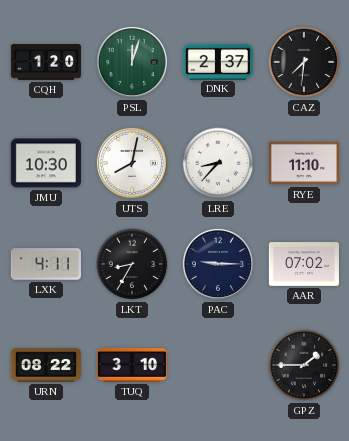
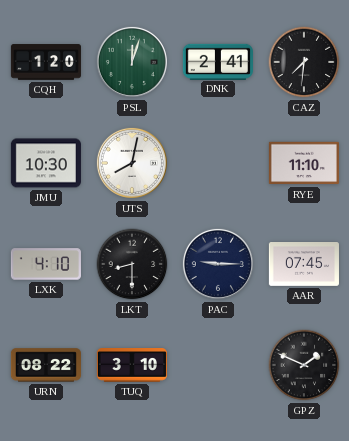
DNK: 2:37 -> 2:41
LRE: 8:37 -> none
LXK: 4:11 -> 4:10
LKT: 8:35 -> 8:30
AAR: 07:02 -> 07:45
GPZ: 1:45 -> 1:49
